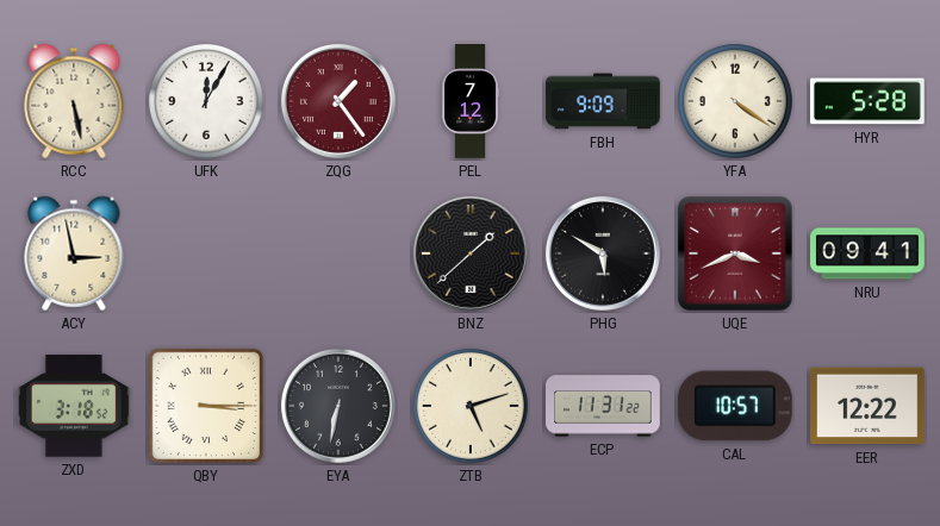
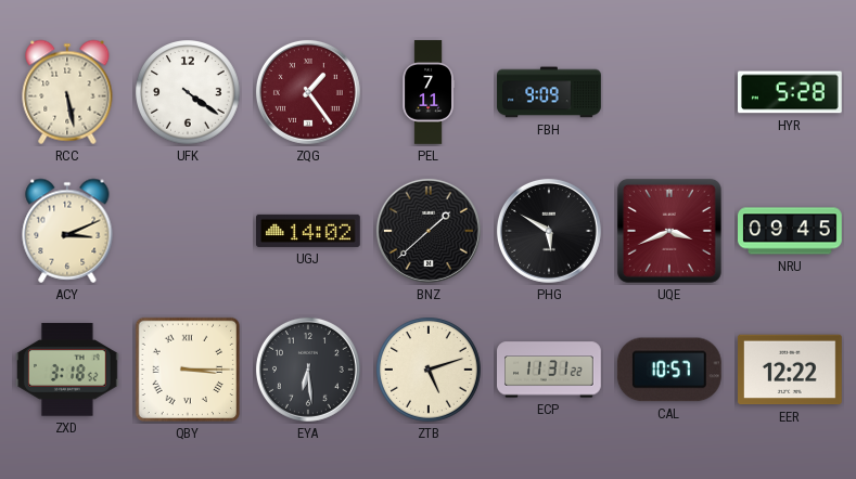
UFK: 12:05 -> 4:21
PEL: 7:12 -> 7:11
YFA: 4:21 -> none
ACY: 2:58 -> 3:11
UGJ: none -> 14:02
NRU: 09:41 -> 09:45
EYA: 6:32 -> 6:29
